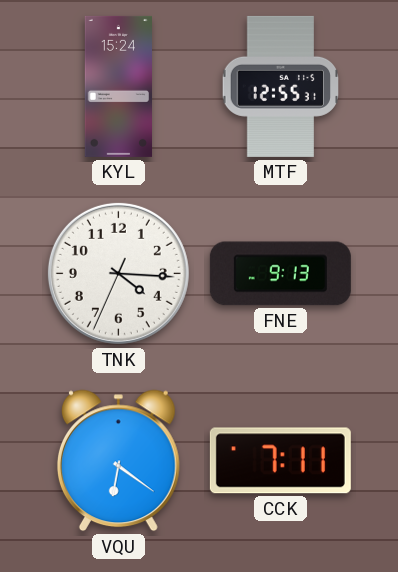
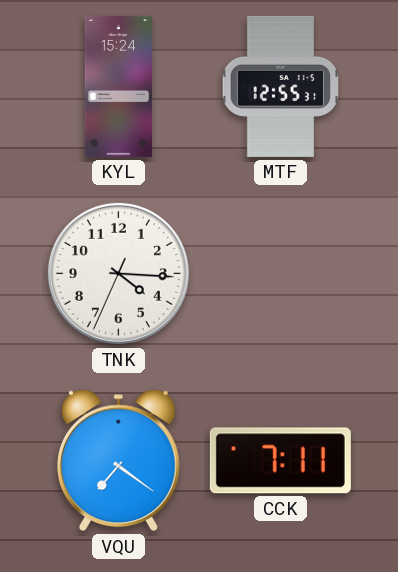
FNE: 9:13 -> none
VQU: 6:21 -> 7:21
